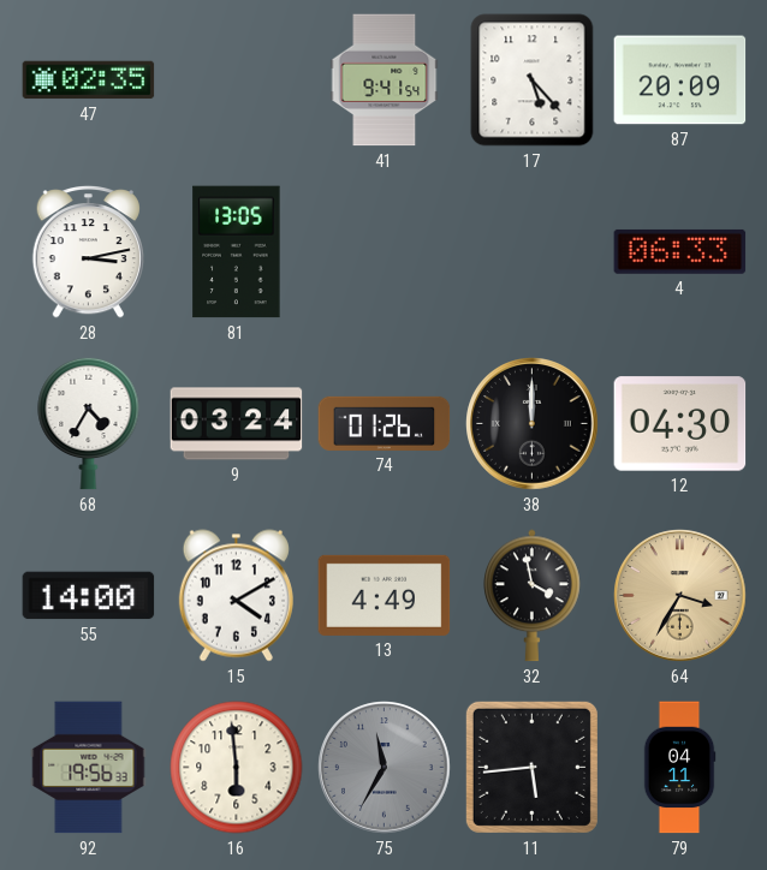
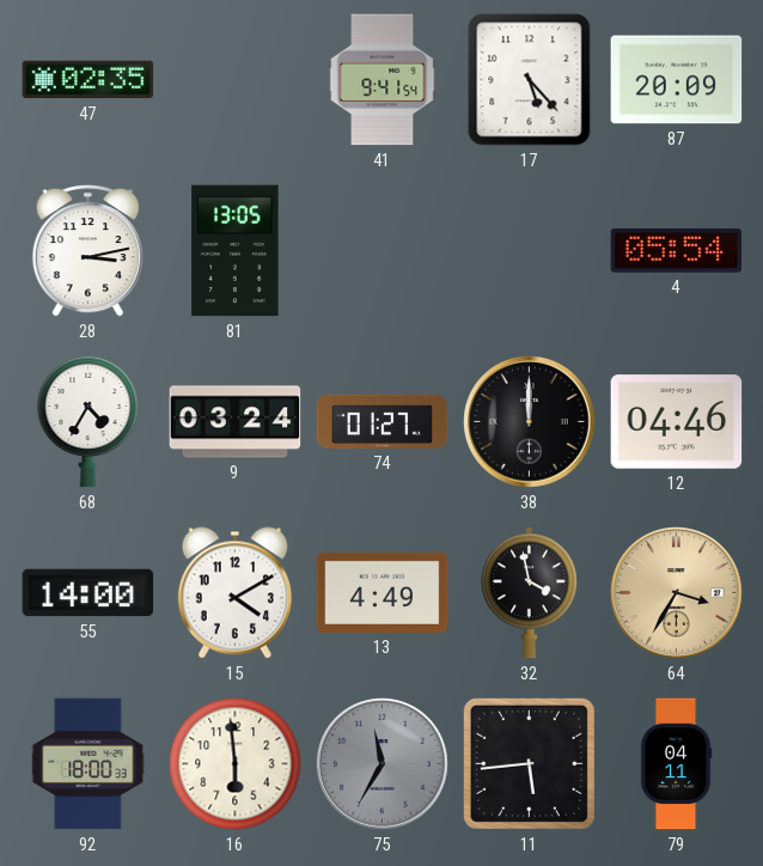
4: 06:33 -> 05:54
74: 01:26 -> 01:27
12: 04:30 -> 04:46
92: 19:56 -> 18:00
